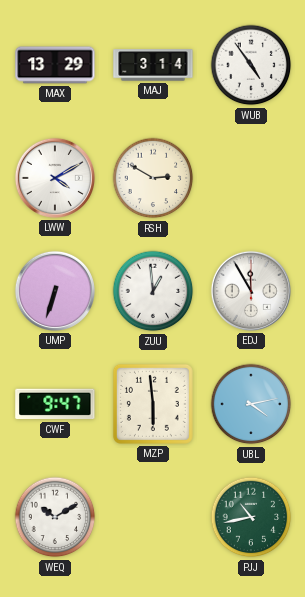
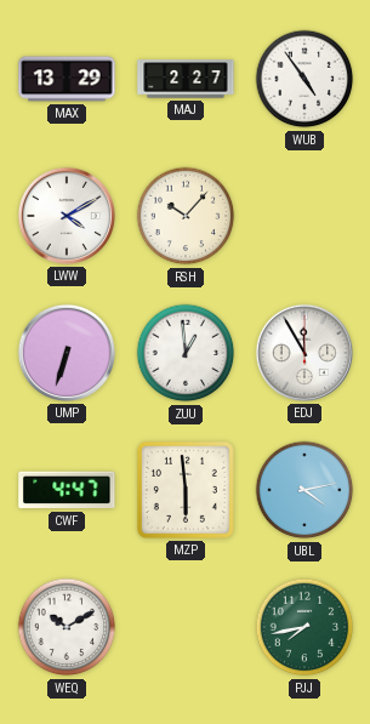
MAJ: 3:14 -> 2:27
RSH: 2:50 -> 10:07
CWF: 9:47 -> 4:47
PJJ: 10:43 -> 7:43
